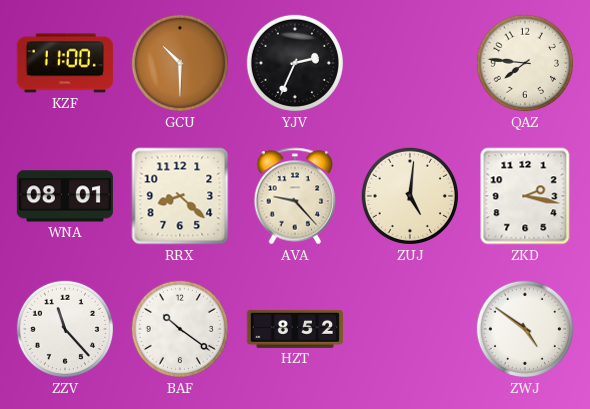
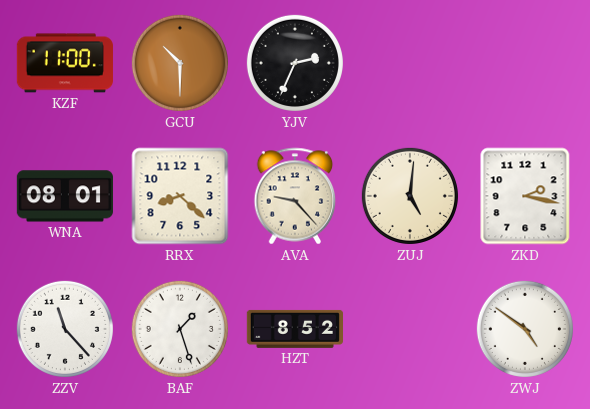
QAZ: 7:46 -> none
BAF: 10:21 -> 1:27
